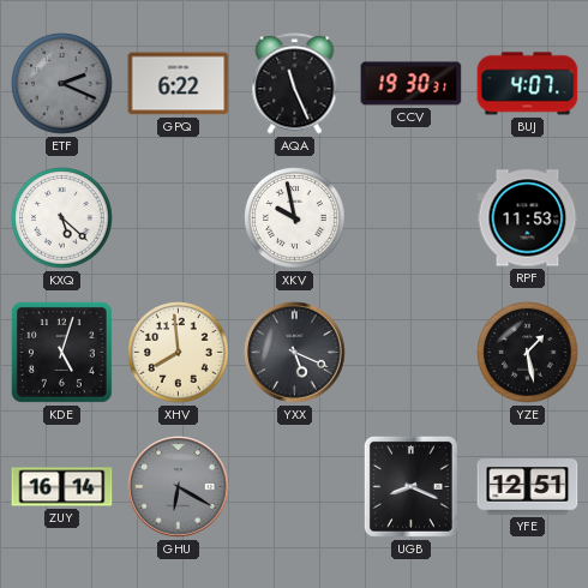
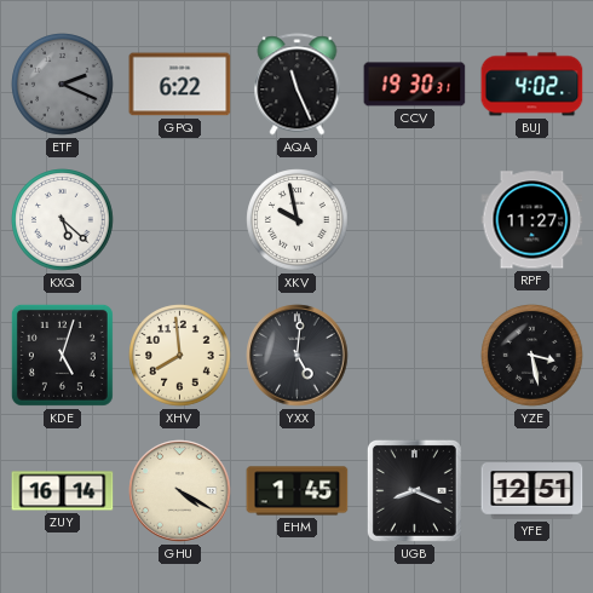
BUJ: 4:07 -> 4:02
RPF: 11:53 -> 11:27
YXX: 5:19 -> 5:01
YZE: 1:28 -> 3:28
GHU: 6:20 -> 4:20
GHU dial: grey -> cream
EHM: none -> 1:45
